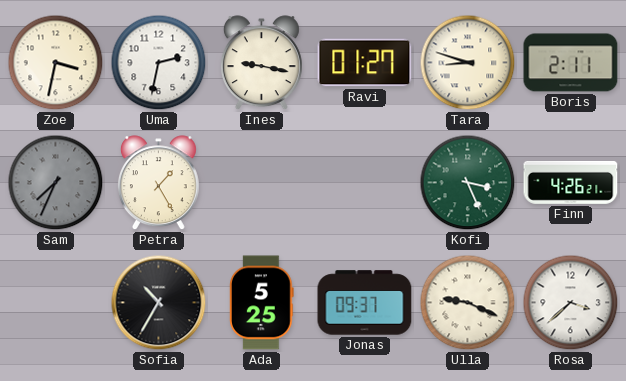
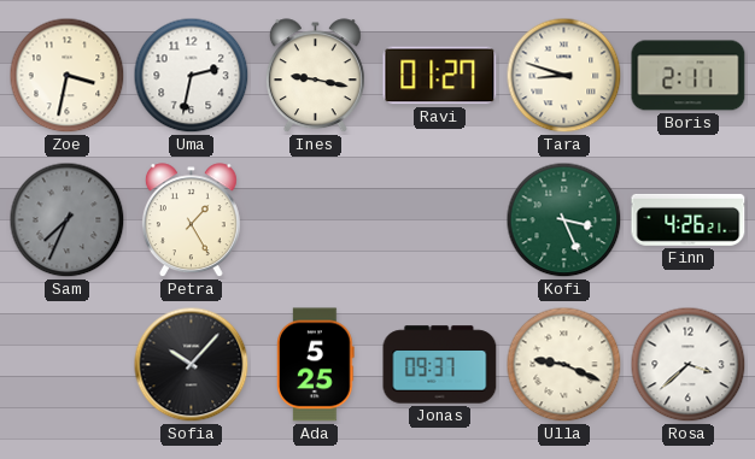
Sofia: 10:35 -> 10:07
